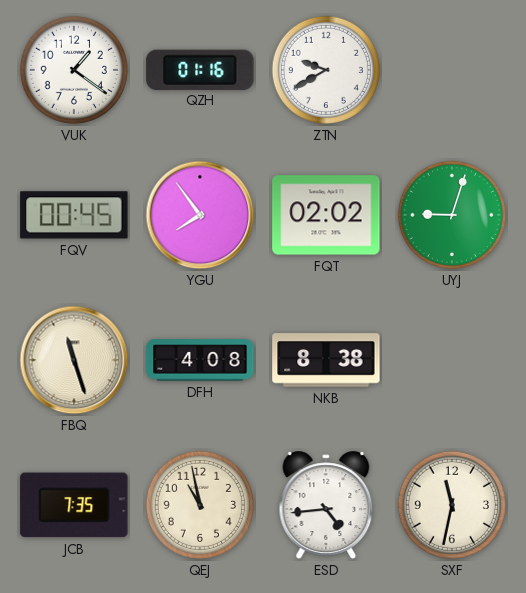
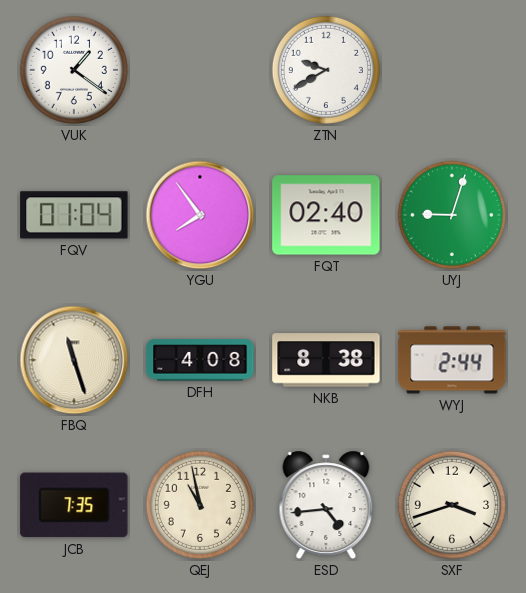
QZH: 01:16 -> none
FQV: 00:45 -> 01:04
FQT: 02:02 -> 02:40
WYJ: none -> 2:44
SXF: 11:32 -> 3:42
